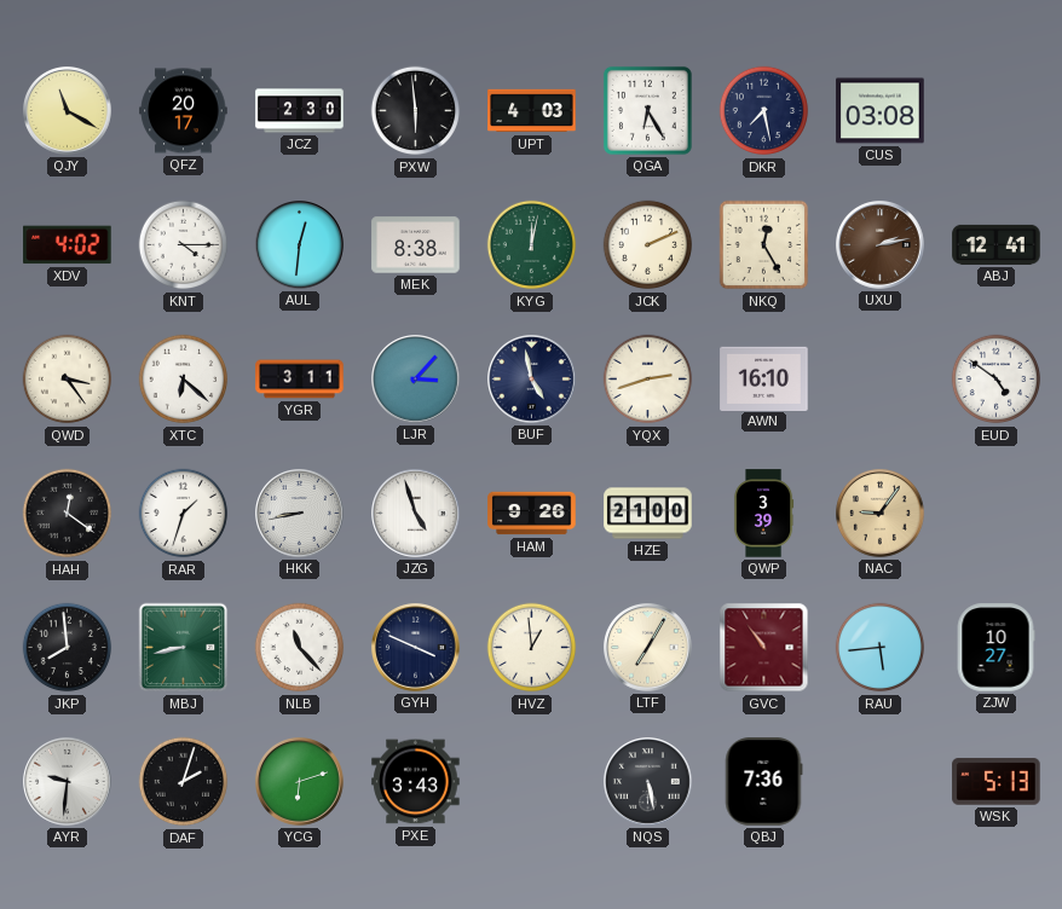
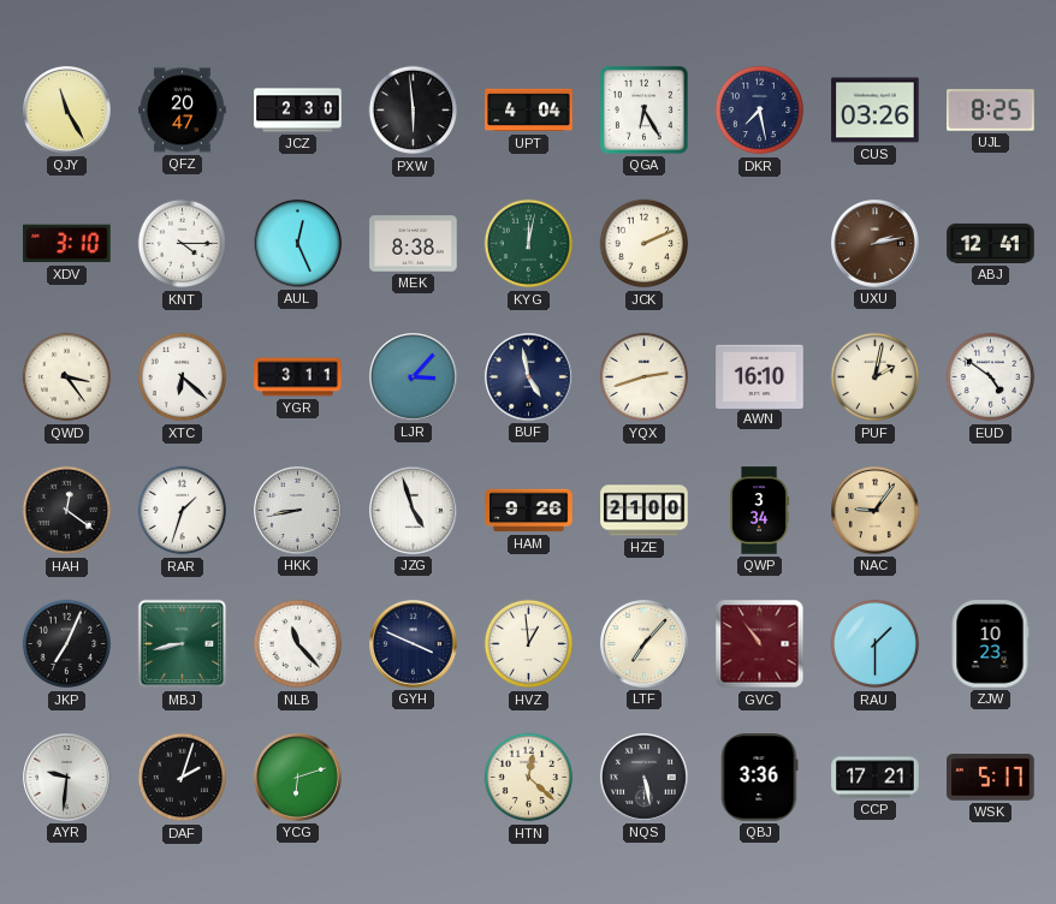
QJY: 11:20 -> 11:25
QFZ: 20:17 -> 20:47
UPT: 4:03 -> 4:04
CUS: 03:08 -> 03:26
UJL: none -> 8:25
XDV: 4:02 -> 3:10
AUL: 12:31 -> 12:26
NKQ: 12:25 -> none
PUF: none -> 2:02
QWP: 3:39 -> 3:34
JKP: 7:59 -> 7:04
LTF: 7:05 -> 7:07
RAU: 5:44 -> 1:30
ZJW: 10:27 -> 10:23
PXE: 3:43 -> none
HTN: none -> 12:22
QBJ: 7:36 -> 3:36
CCP: none -> 17:21
WSK: 5:13 -> 5:17
